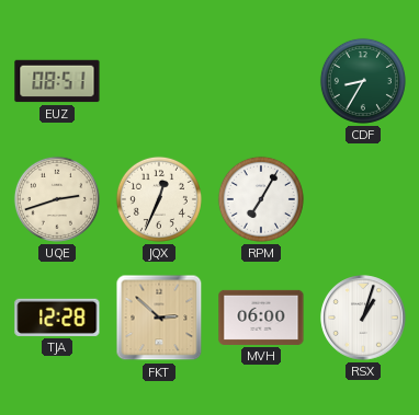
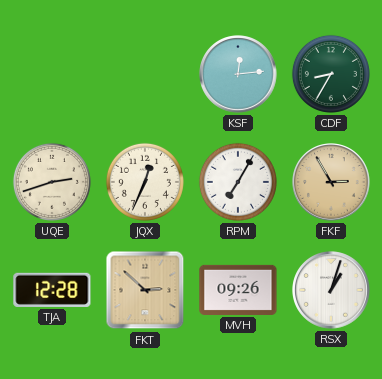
EUZ: 08:51 -> none
KSF: none -> 12:14
FKF: none -> 2:55
MVH: 06:00 -> 09:26
